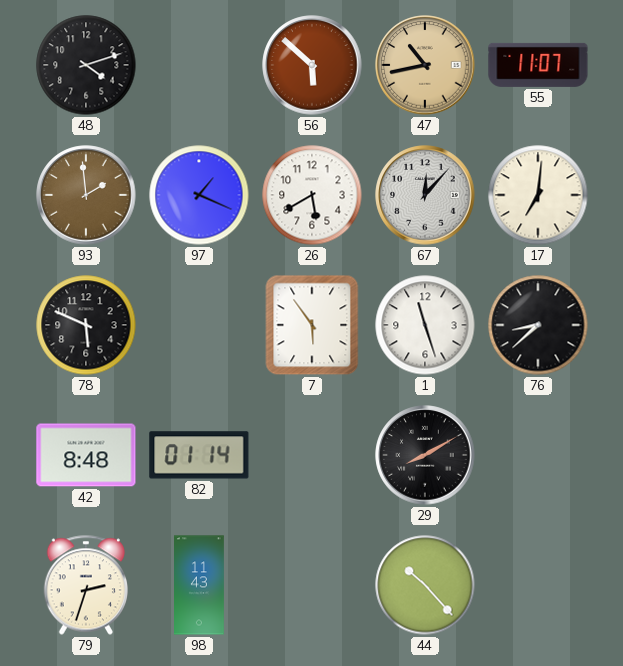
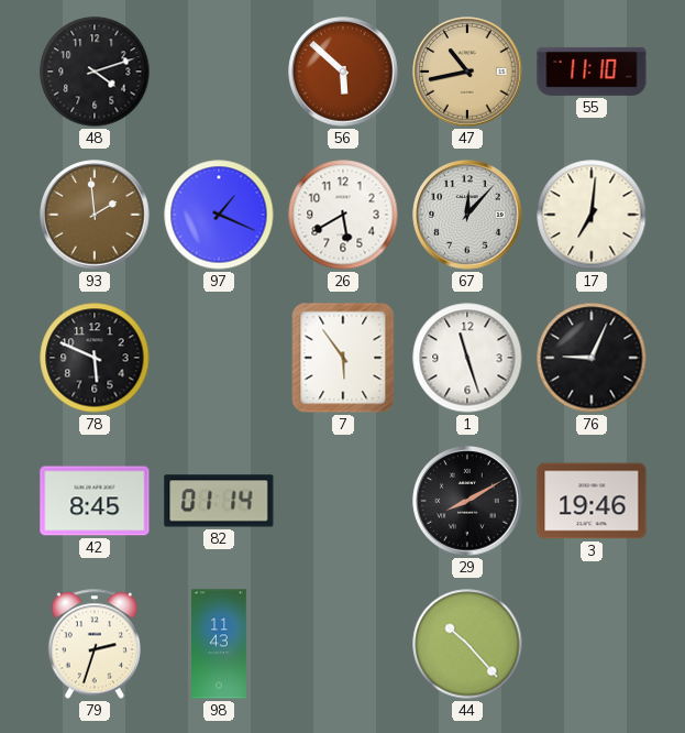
55: 11:07 -> 11:10
76: 8:38 -> 9:04
42: 8:48 -> 8:45
3: none -> 19:46
